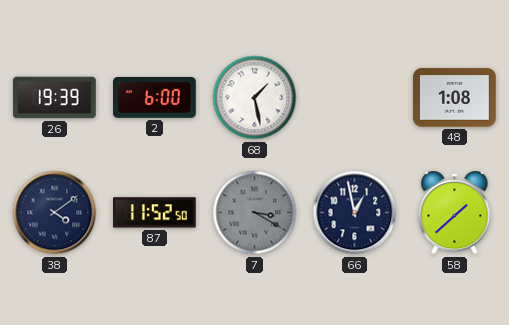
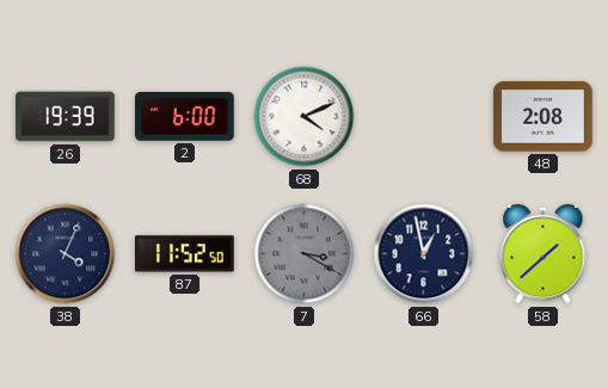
68: 1:28 -> 4:11
48: 1:08 -> 2:08
38: 4:09 -> 4:04
